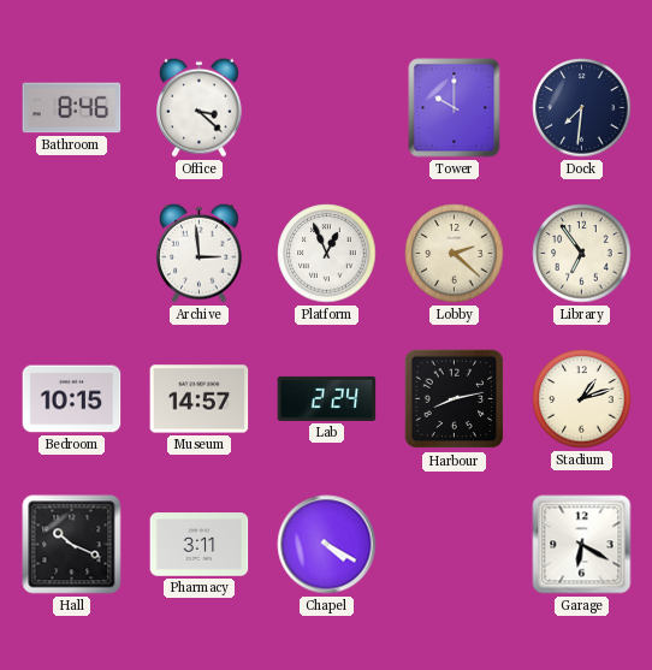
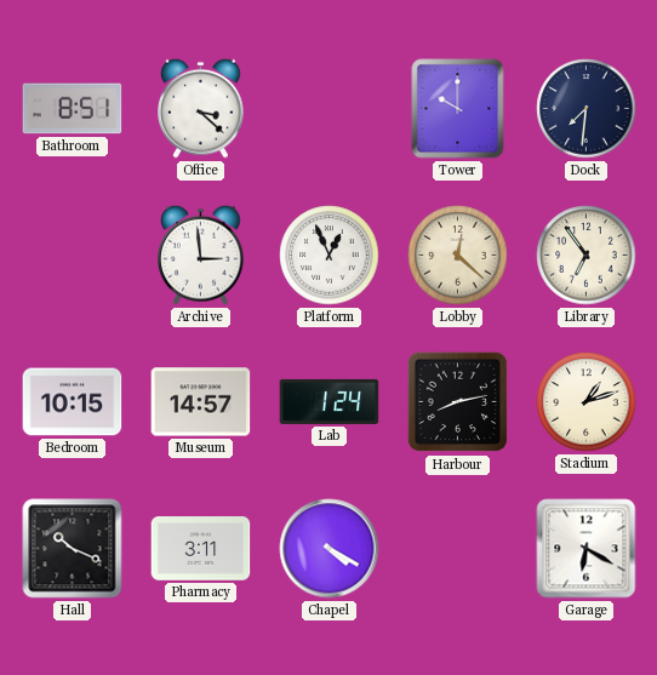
Bathroom: 8:46 -> 8:51
Lobby: 2:22 -> 12:22
Lab: 2:24 -> 1:24
